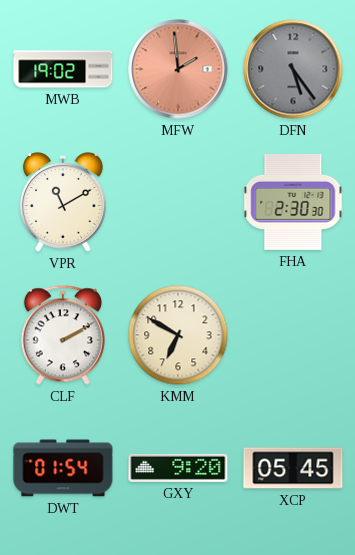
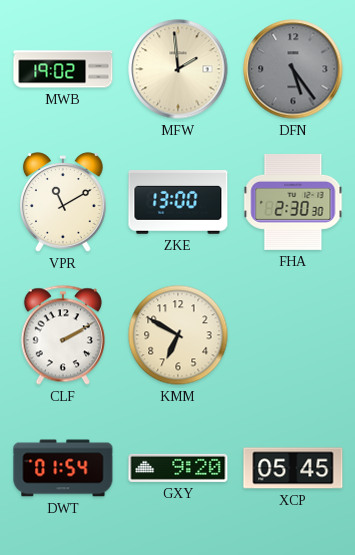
MFW dial: salmon -> cream
ZKE: none -> 13:00
